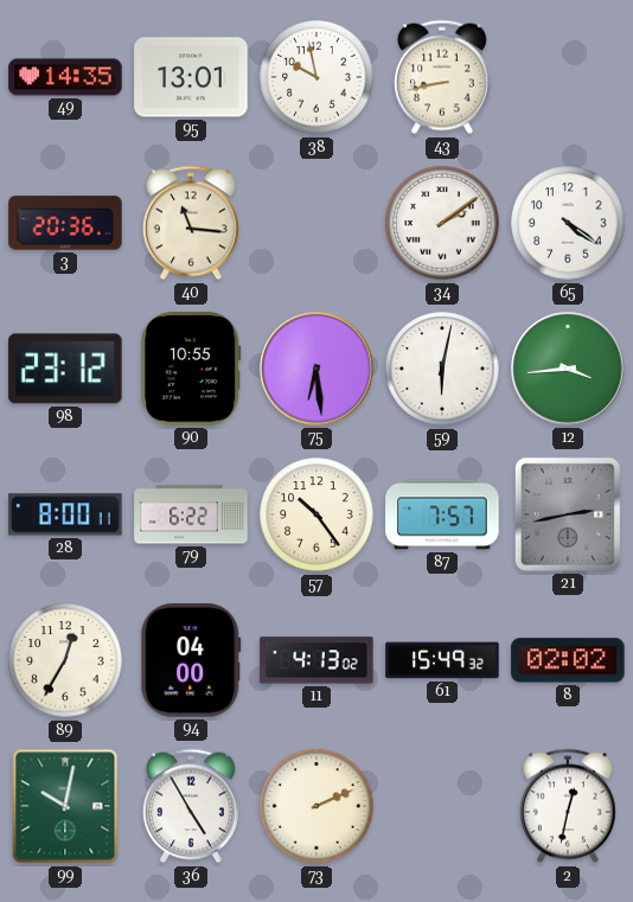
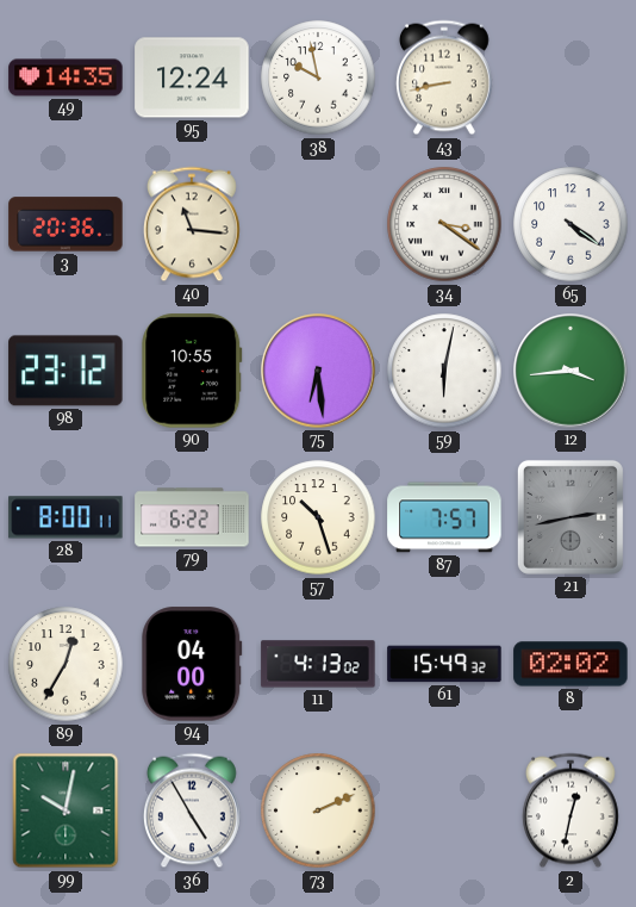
95: 13:01 -> 12:24
34: 2:09 -> 3:21
57: 10:24 -> 10:27
